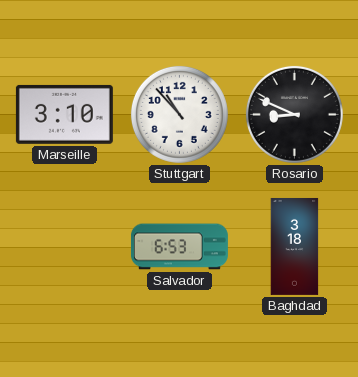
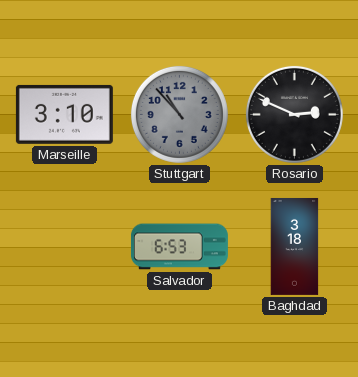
Stuttgart dial: white -> grey
Rosario: 8:49 -> 2:49
